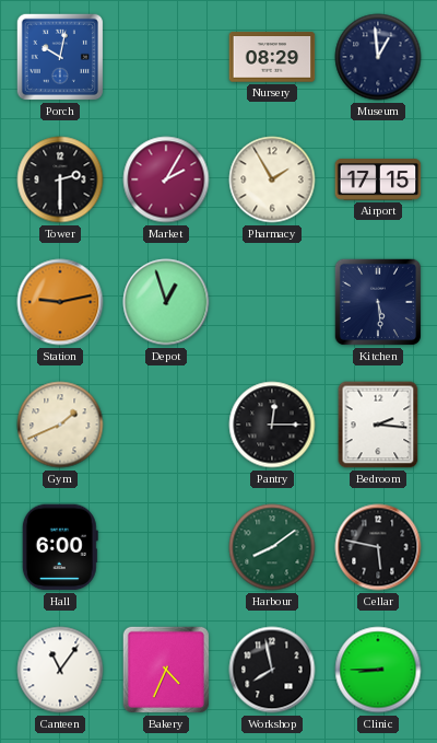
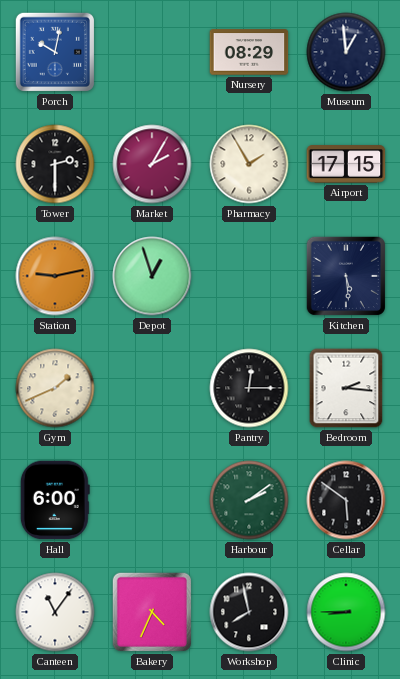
Harbour: 8:09 -> 2:09
Cellar: 5:47 -> 5:51
